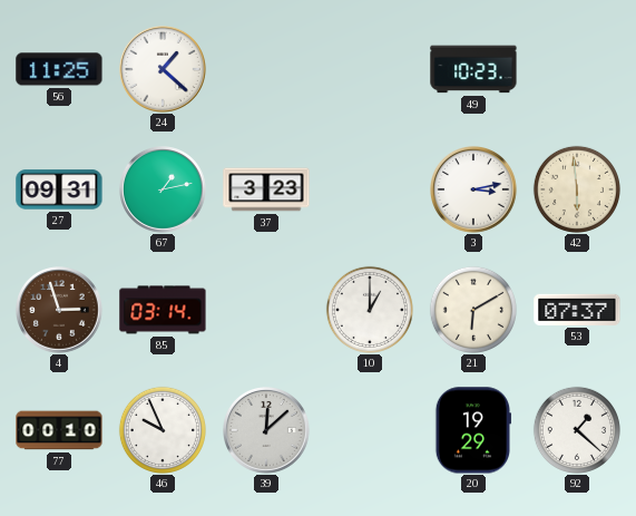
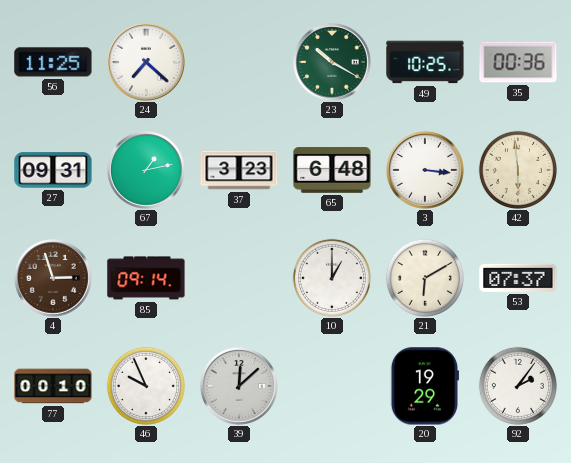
24: 1:22 -> 7:22
23: none -> 10:20
49: 10:23 -> 10:25
35: none -> 00:36
65: none -> 6:48
3: 3:13 -> 3:16
85: 03:14 -> 09:14
92: 1:22 -> 2:06
